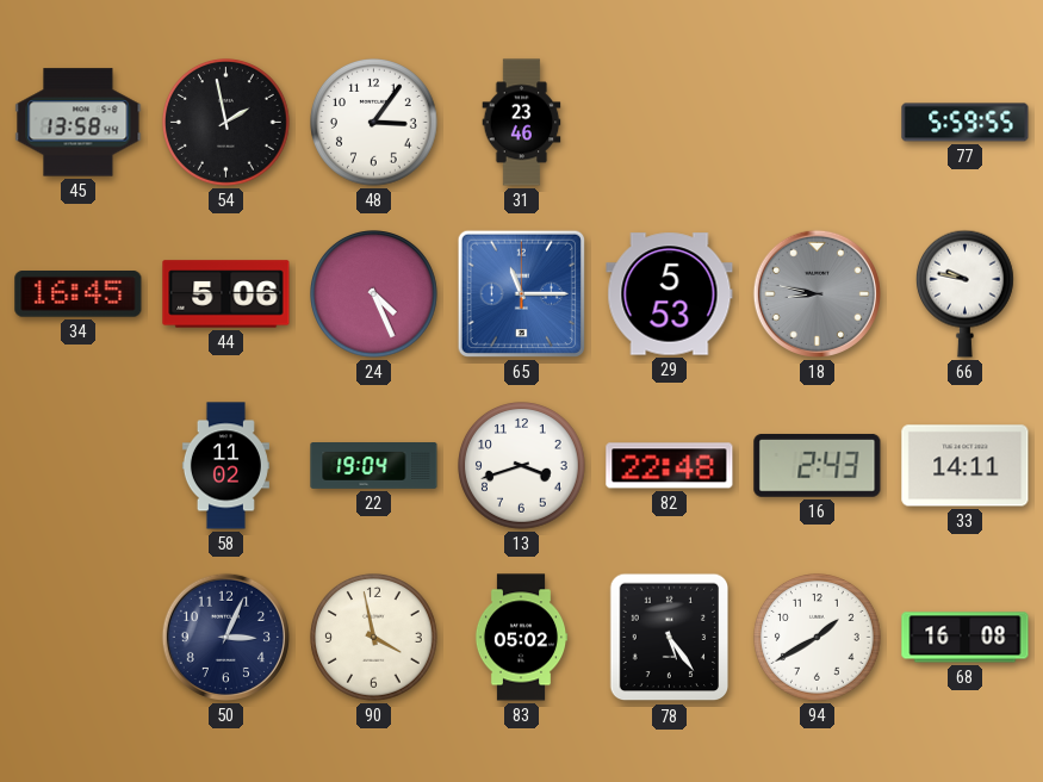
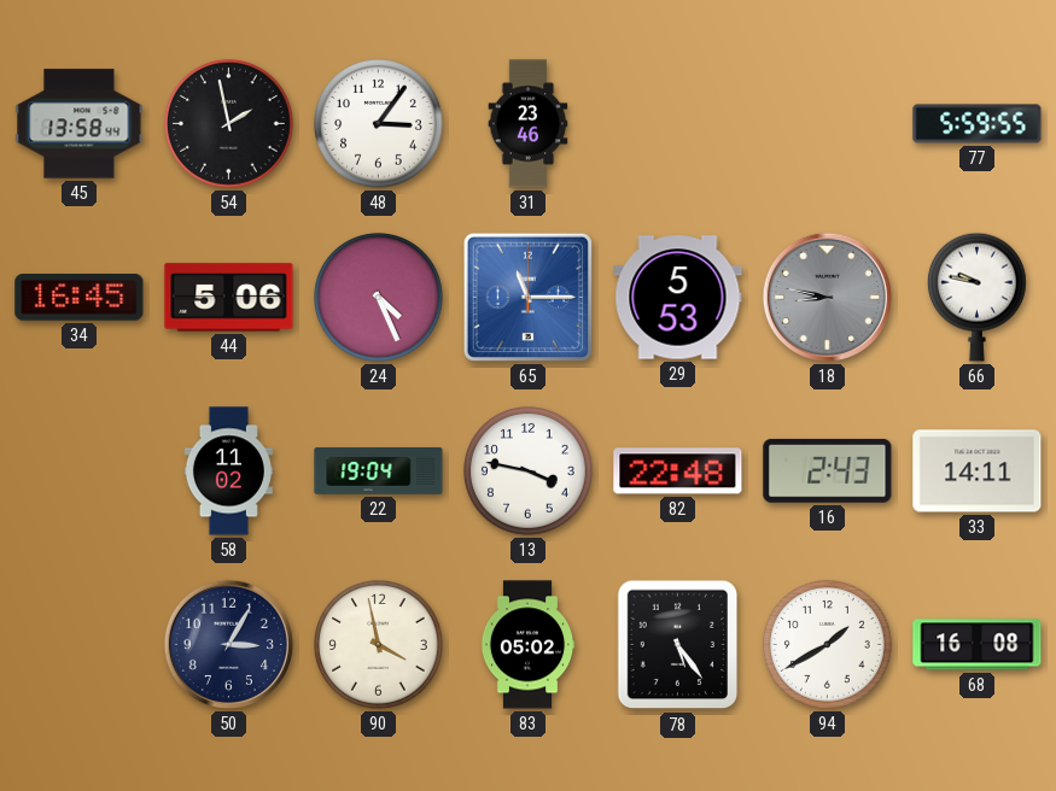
13: 3:42 -> 3:47
50: 3:04 -> 3:05
